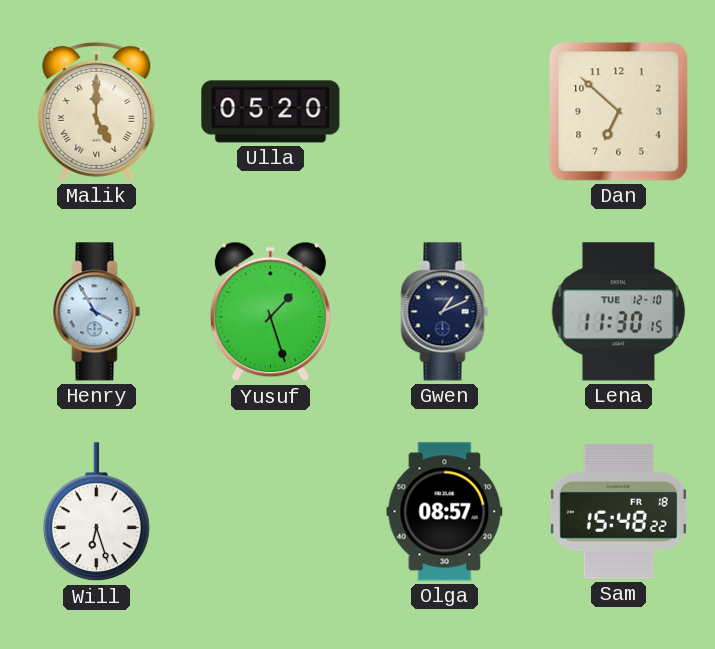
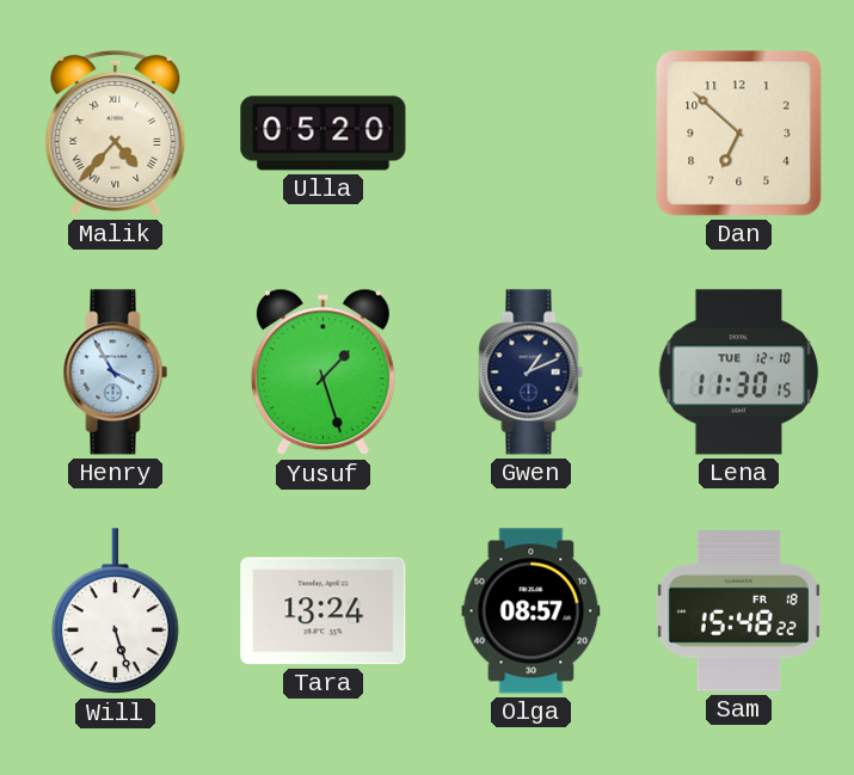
Malik: 5:00 -> 4:37
Will: 6:27 -> 5:27
Tara: none -> 13:24
